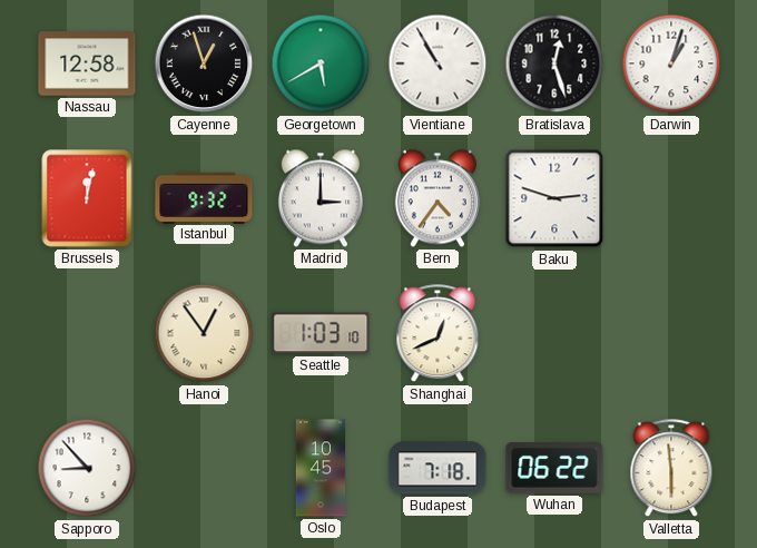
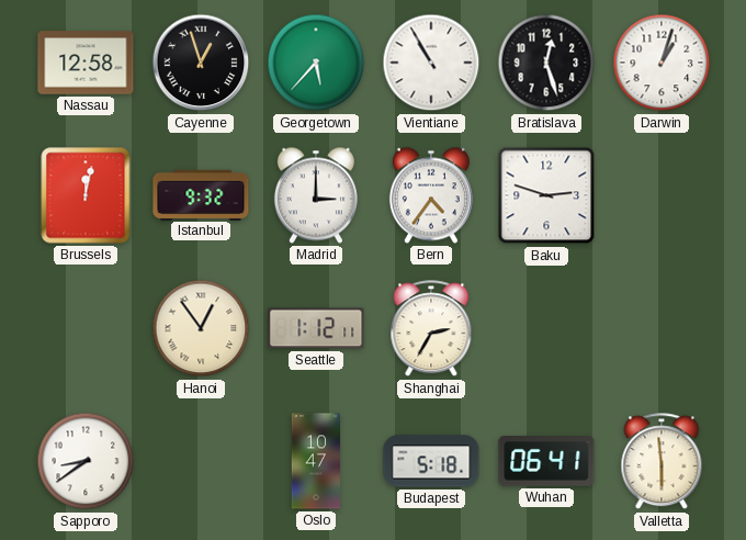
Georgetown: 5:40 -> 5:37
Seattle: 1:03 -> 1:12
Shanghai: 12:41 -> 2:35
Sapporo: 8:53 -> 8:39
Oslo: 10:45 -> 10:47
Budapest: 7:18 -> 5:18
Wuhan: 06:22 -> 06:41
